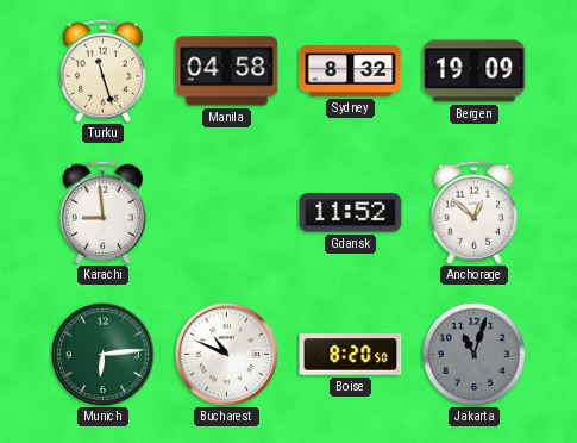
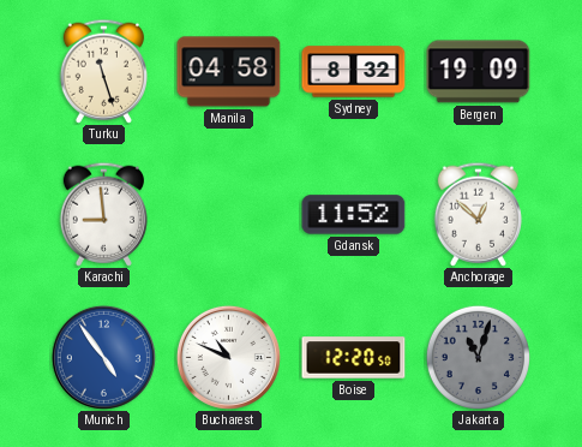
Munich: 6:14 -> 4:54
Munich dial: green -> blue
Boise: 8:20 -> 12:20
